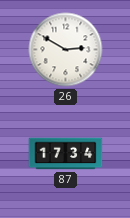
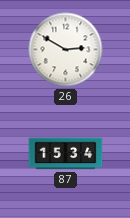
87: 17:34 -> 15:34
